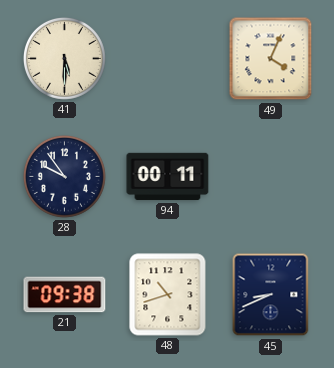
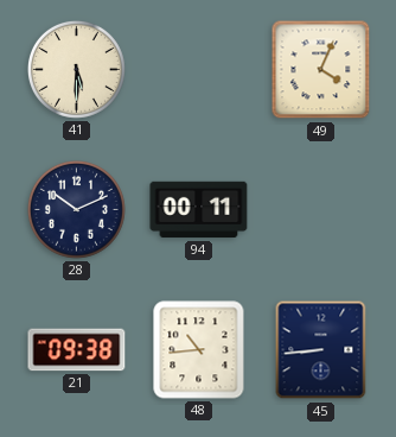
28: 9:54 -> 10:11
48: 10:42 -> 10:44
45: 8:41 -> 8:44
